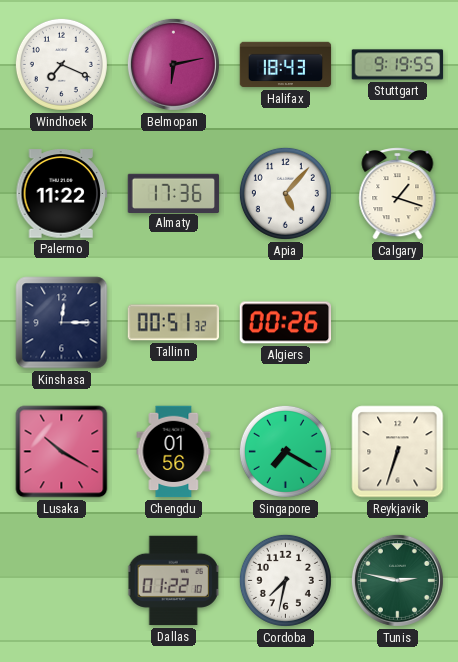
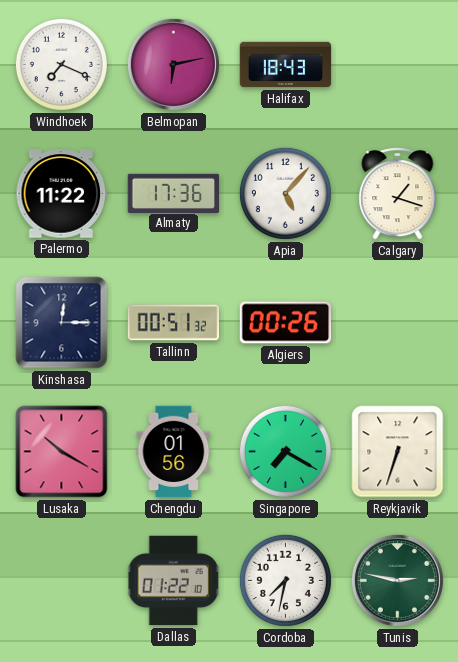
Stuttgart: 9:19 -> none
